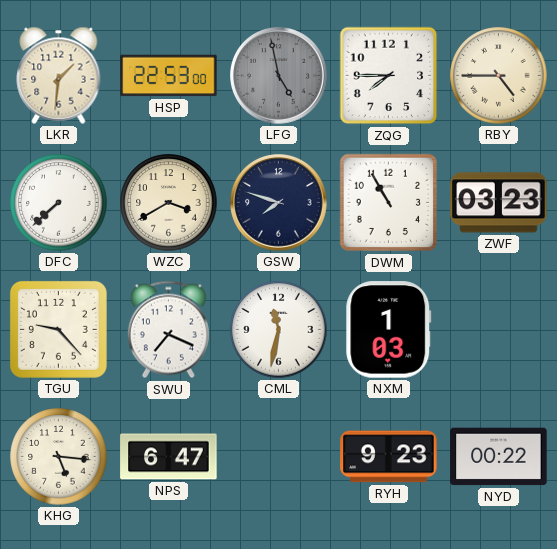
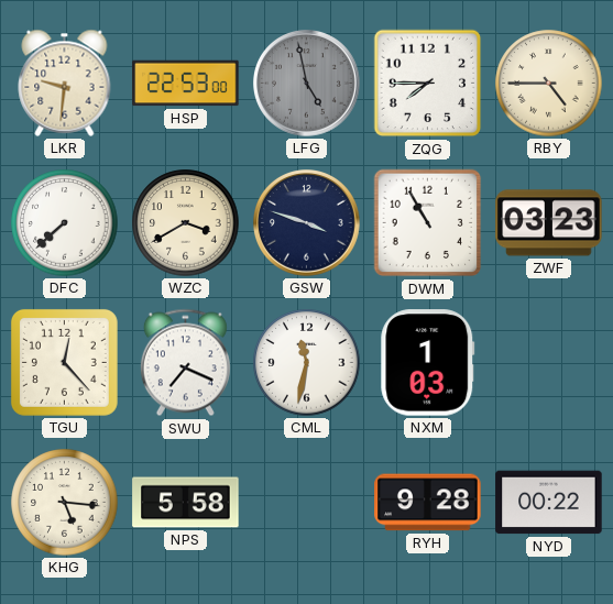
LKR: 1:31 -> 9:31
GSW: 7:48 -> 3:48
TGU: 9:23 -> 12:23
NPS: 6:47 -> 5:58
RYH: 9:23 -> 9:28
